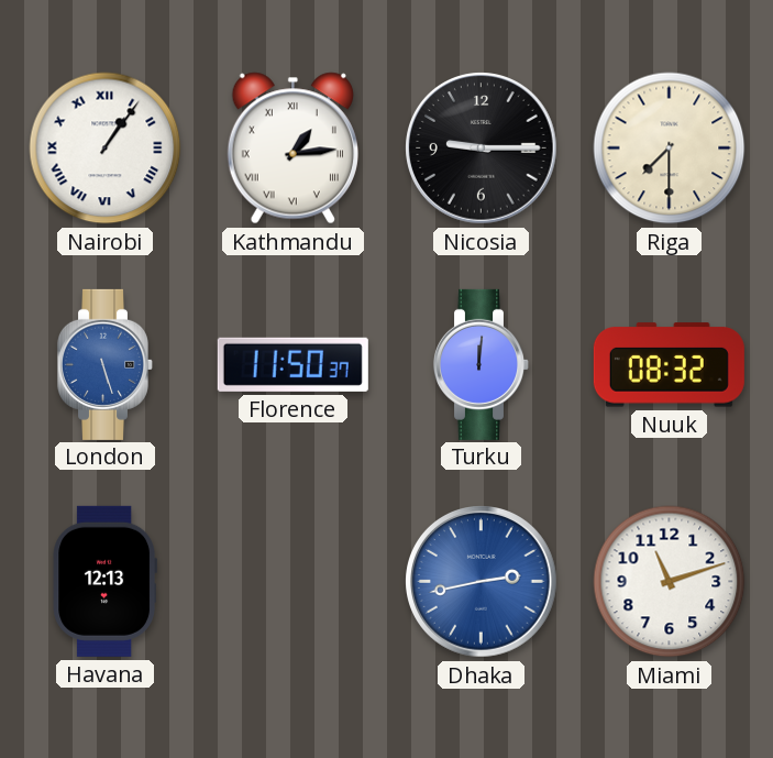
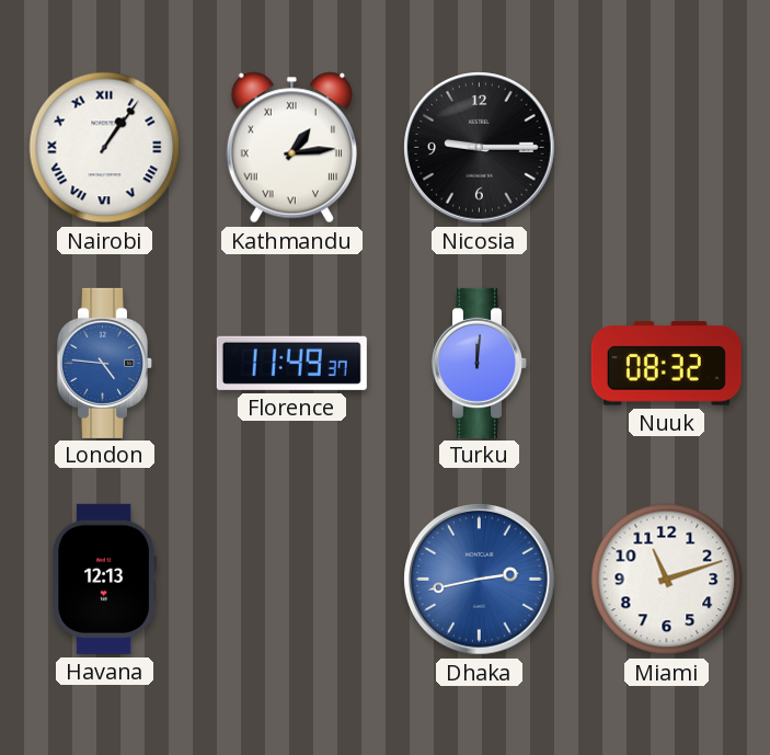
Riga: 7:30 -> none
London: 5:27 -> 4:46
Florence: 11:50 -> 11:49
